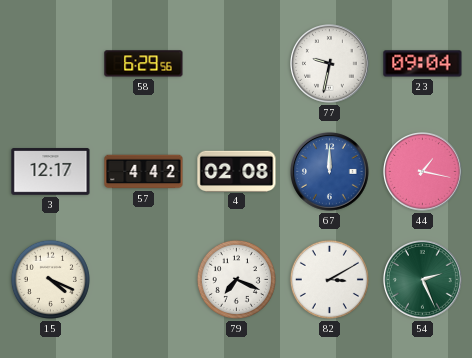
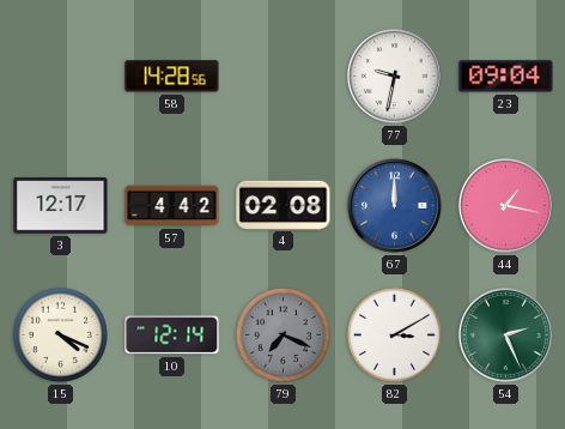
58: 6:29 -> 14:28
10: none -> 12:14
79 dial: white -> grey
